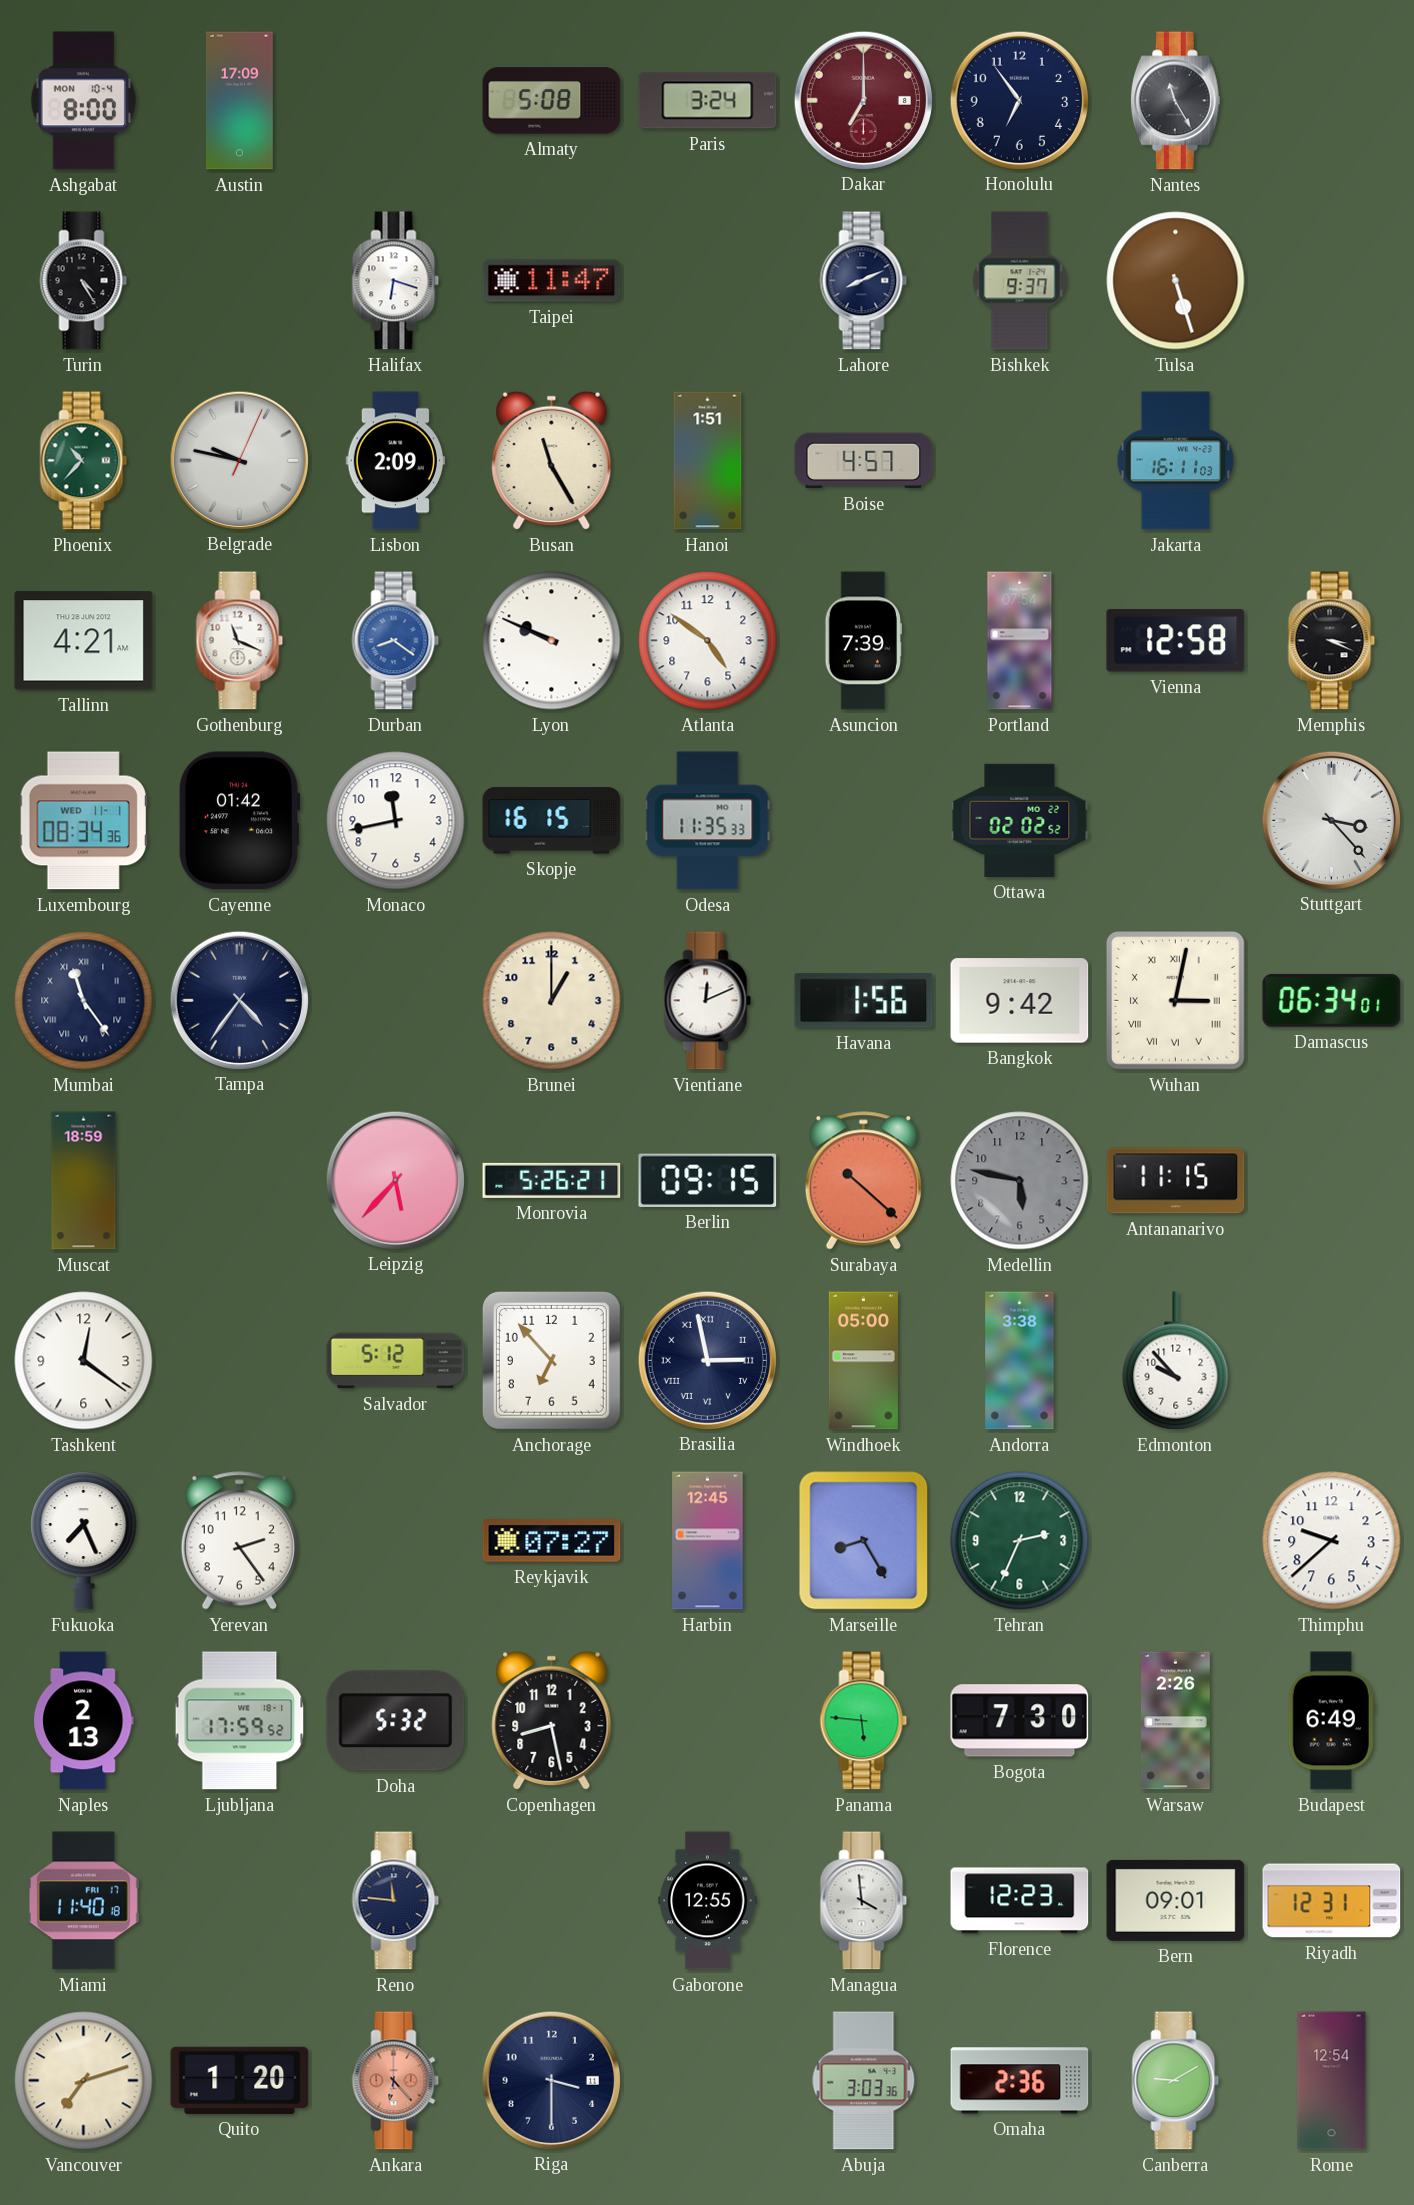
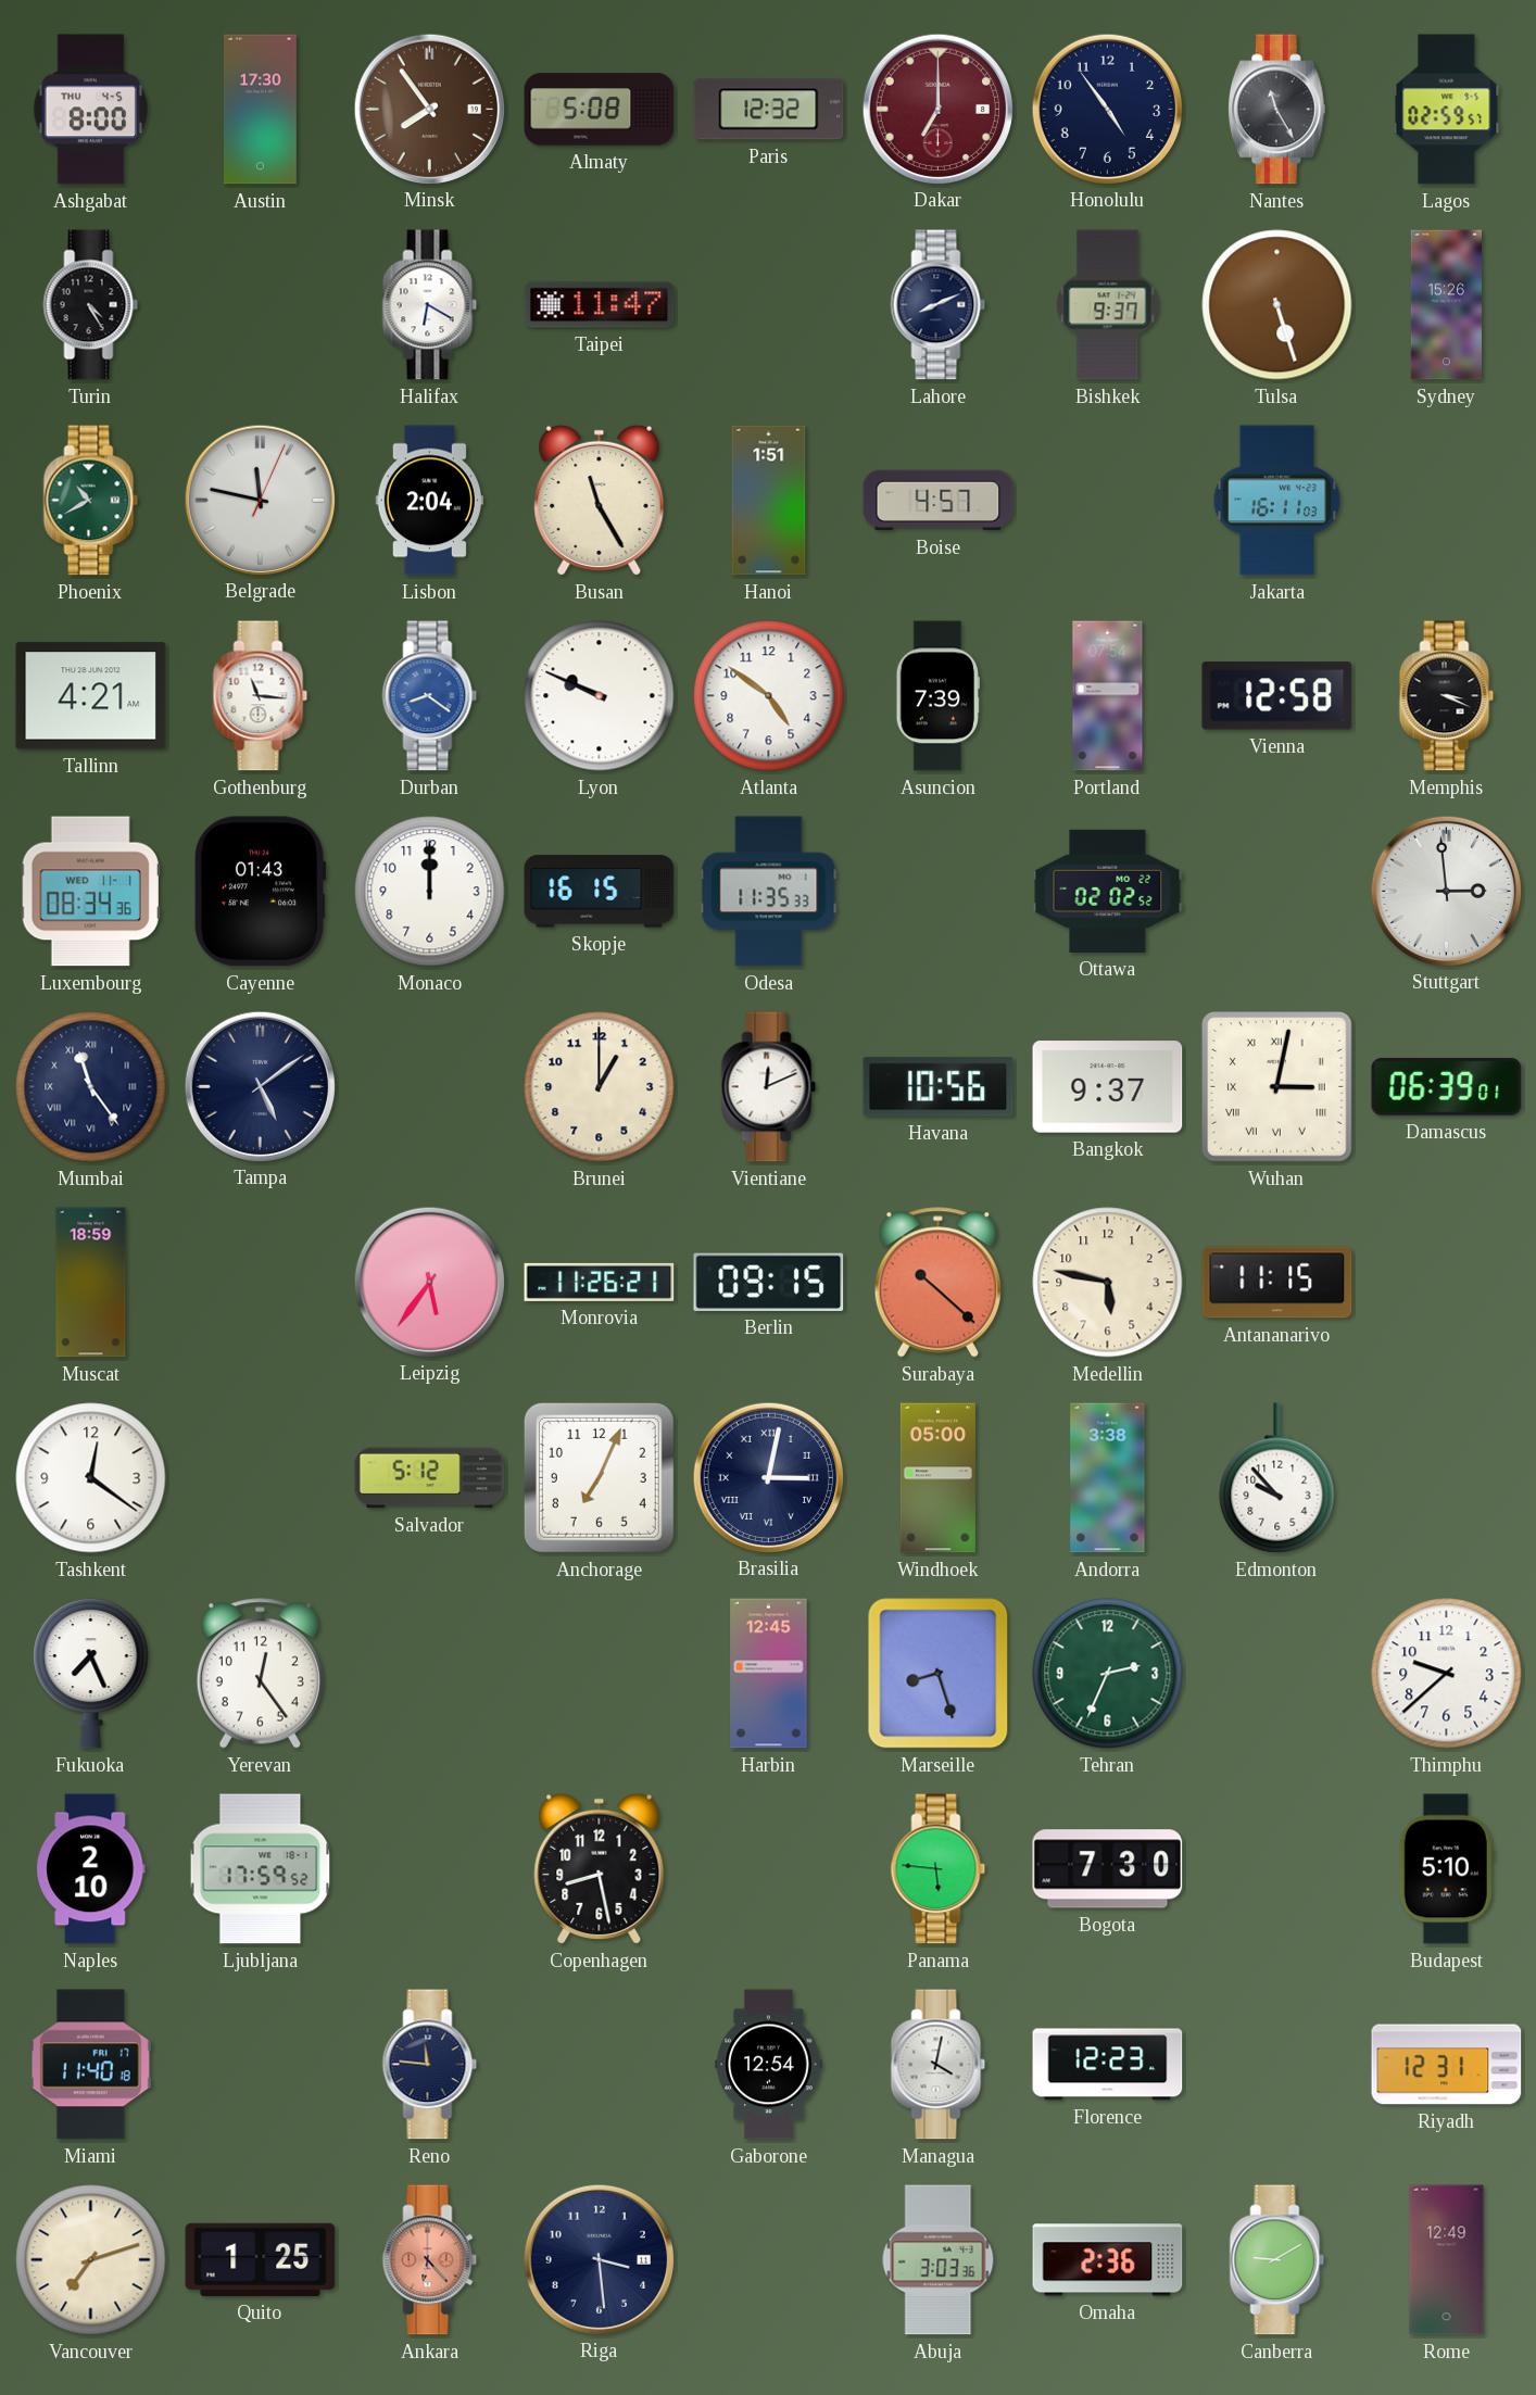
Ashgabat date: MON 10-4 -> THU 4-5
Austin: 17:09 -> 17:30
Minsk: none -> 7:54
Paris: 3:24 -> 12:32
Honolulu: 6:54 -> 4:54
Lagos: none -> 02:59
Halifax: 6:18 -> 6:20
Sydney: none -> 15:26
Phoenix: 10:37 -> 10:40
Belgrade: 9:47 -> 11:47
Lisbon: 2:09 -> 2:04
Gothenburg: 11:19 -> 11:16
Cayenne: 01:42 -> 01:43
Monaco: 11:43 -> 12:00
Stuttgart: 3:23 -> 2:59
Tampa: 4:36 -> 5:09
Havana: 1:56 -> 10:56
Bangkok: 9:42 -> 9:37
Damascus: 06:34 -> 06:39
Leipzig: 5:37 -> 5:36
Monrovia: 5:26 -> 11:26
Medellin dial: grey -> cream
Anchorage: 6:53 -> 7:04
Brasilia: 2:58 -> 3:02
Yerevan: 2:24 -> 12:24
Reykjavik: 07:27 -> none
Marseille: 8:25 -> 8:27
Naples: 2:13 -> 2:10
Doha: 5:32 -> none
Warsaw: 2:26 -> none
Budapest: 6:49 -> 5:10
Gaborone: 12:55 -> 12:54
Managua: 3:59 -> 4:02
Bern: 09:01 -> none
Quito: 1:20 -> 1:25
Riga: 3:30 -> 3:29
Rome: 12:54 -> 12:49
